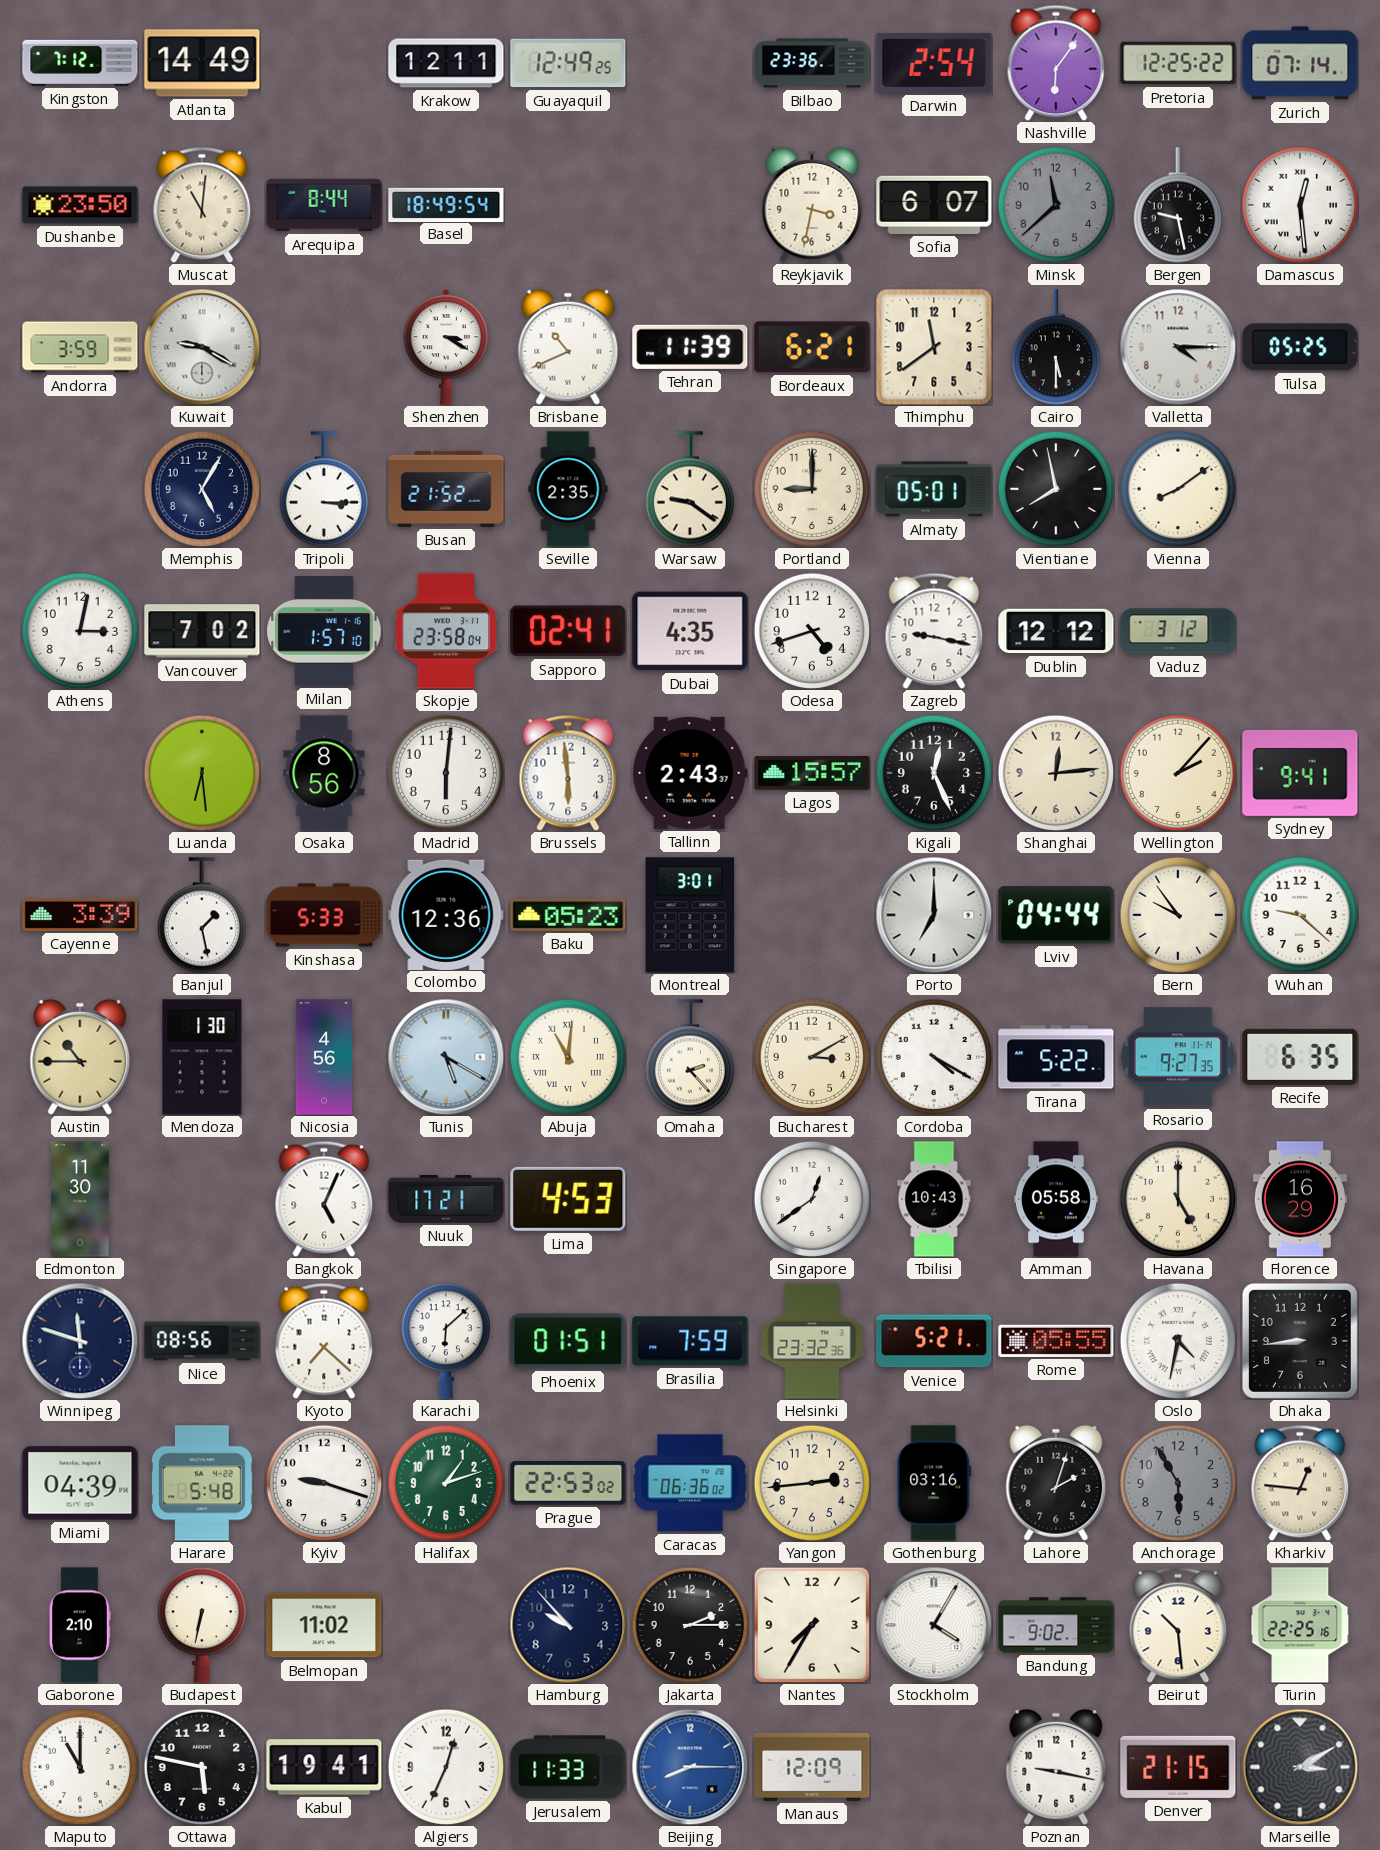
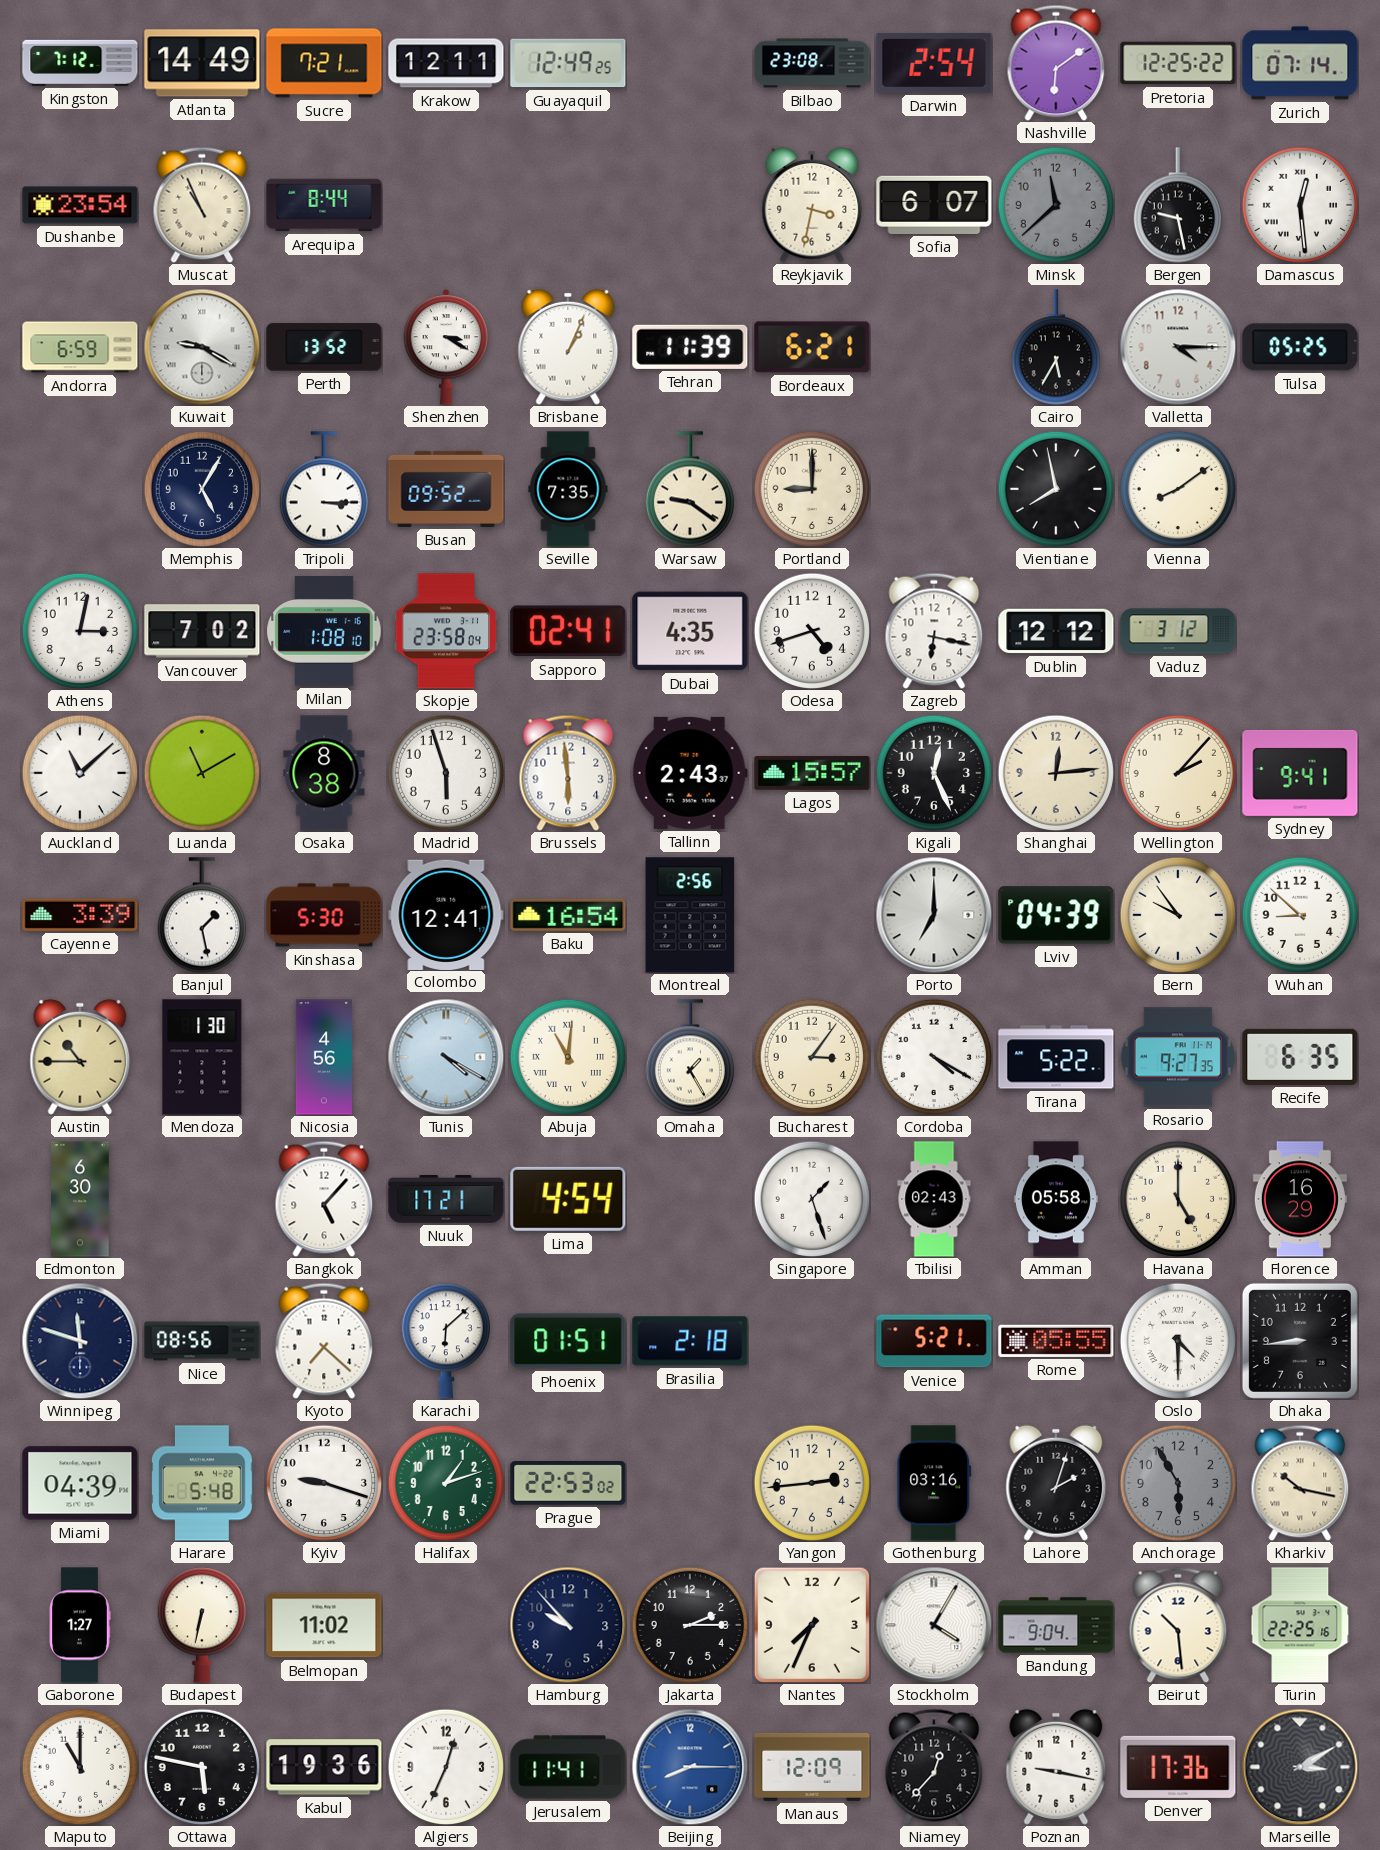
Sucre: none -> 7:21
Bilbao: 23:36 -> 23:08
Nashville: 6:06 -> 6:09
Dushanbe: 23:50 -> 23:54
Muscat: 11:01 -> 10:56
Basel: 18:49 -> none
Andorra: 3:59 -> 6:59
Perth: none -> 13:52
Brisbane: 10:41 -> 1:04
Thimphu: 11:39 -> none
Cairo: 5:30 -> 5:35
Busan: 21:52 -> 09:52
Seville: 2:35 -> 7:35
Almaty: 05:01 -> none
Milan: 1:57 -> 1:08
Zagreb: 9:17 -> 6:17
Auckland: none -> 11:08
Luanda: 6:29 -> 11:10
Osaka: 8:56 -> 8:38
Madrid: 6:01 -> 5:57
Kinshasa: 5:33 -> 5:30
Colombo: 12:36 -> 12:41
Baku: 05:23 -> 16:54
Montreal: 3:01 -> 2:56
Lviv: 04:44 -> 04:39
Wuhan: 9:22 -> 8:52
Tunis: 5:20 -> 4:20
Omaha: 2:23 -> 1:25
Bucharest: 3:10 -> 3:06
Edmonton: 11:30 -> 6:30
Bangkok: 5:04 -> 5:07
Lima: 4:53 -> 4:54
Singapore: 12:39 -> 1:27
Tbilisi: 10:43 -> 02:43
Brasilia: 7:59 -> 2:18
Helsinki: 23:32 -> none
Oslo: 4:32 -> 4:30
Caracas: 06:36 -> none
Kharkiv: 12:46 -> 10:17
Gaborone: 2:10 -> 1:27
Nantes: 7:35 -> 7:34
Bandung: 9:02 -> 9:04
Kabul: 19:41 -> 19:36
Jerusalem: 11:33 -> 11:41
Niamey: none -> 12:37
Denver: 21:15 -> 17:36
